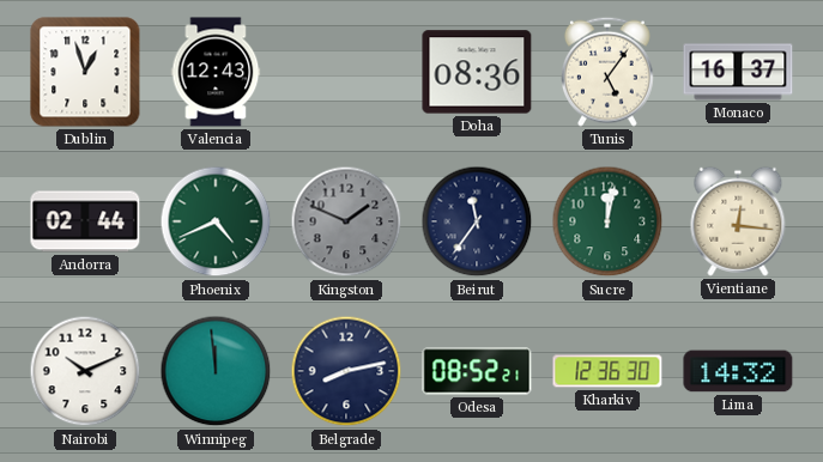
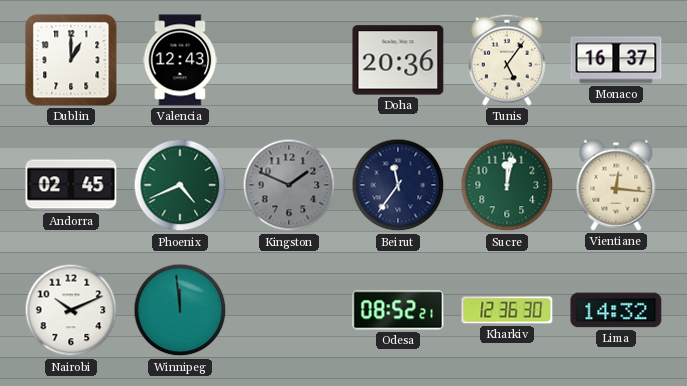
Dublin: 12:57 -> 1:00
Doha: 08:36 -> 20:36
Andorra: 02:44 -> 02:45
Belgrade: 8:13 -> none
